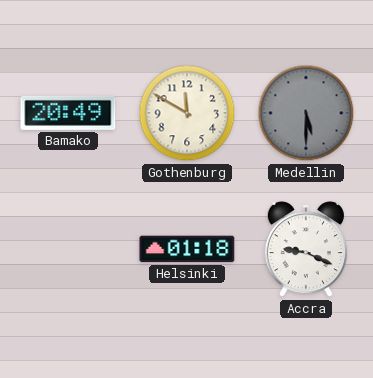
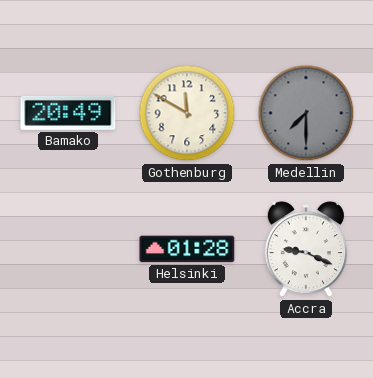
Medellin: 5:30 -> 7:30
Helsinki: 01:18 -> 01:28
